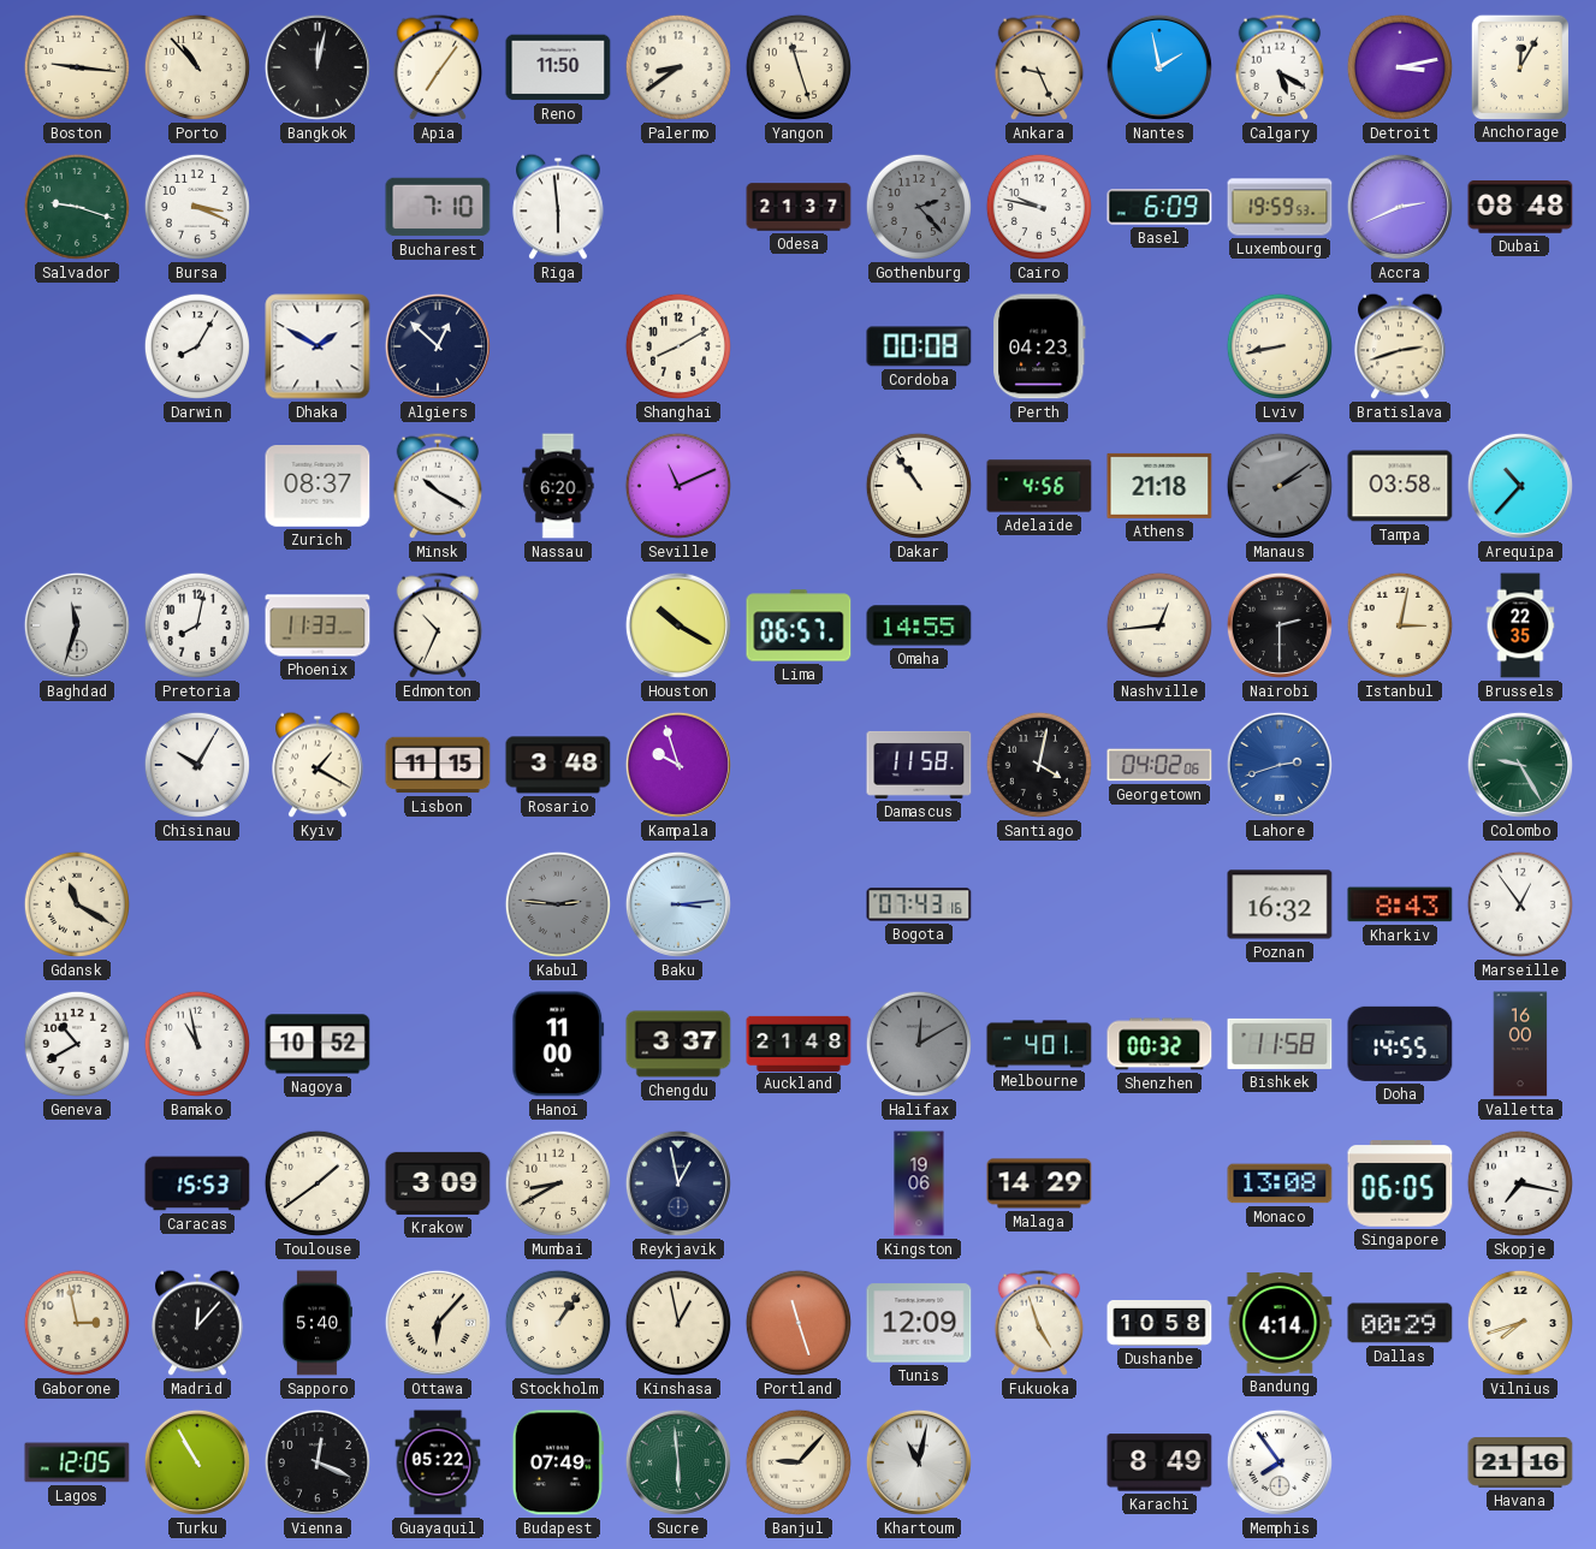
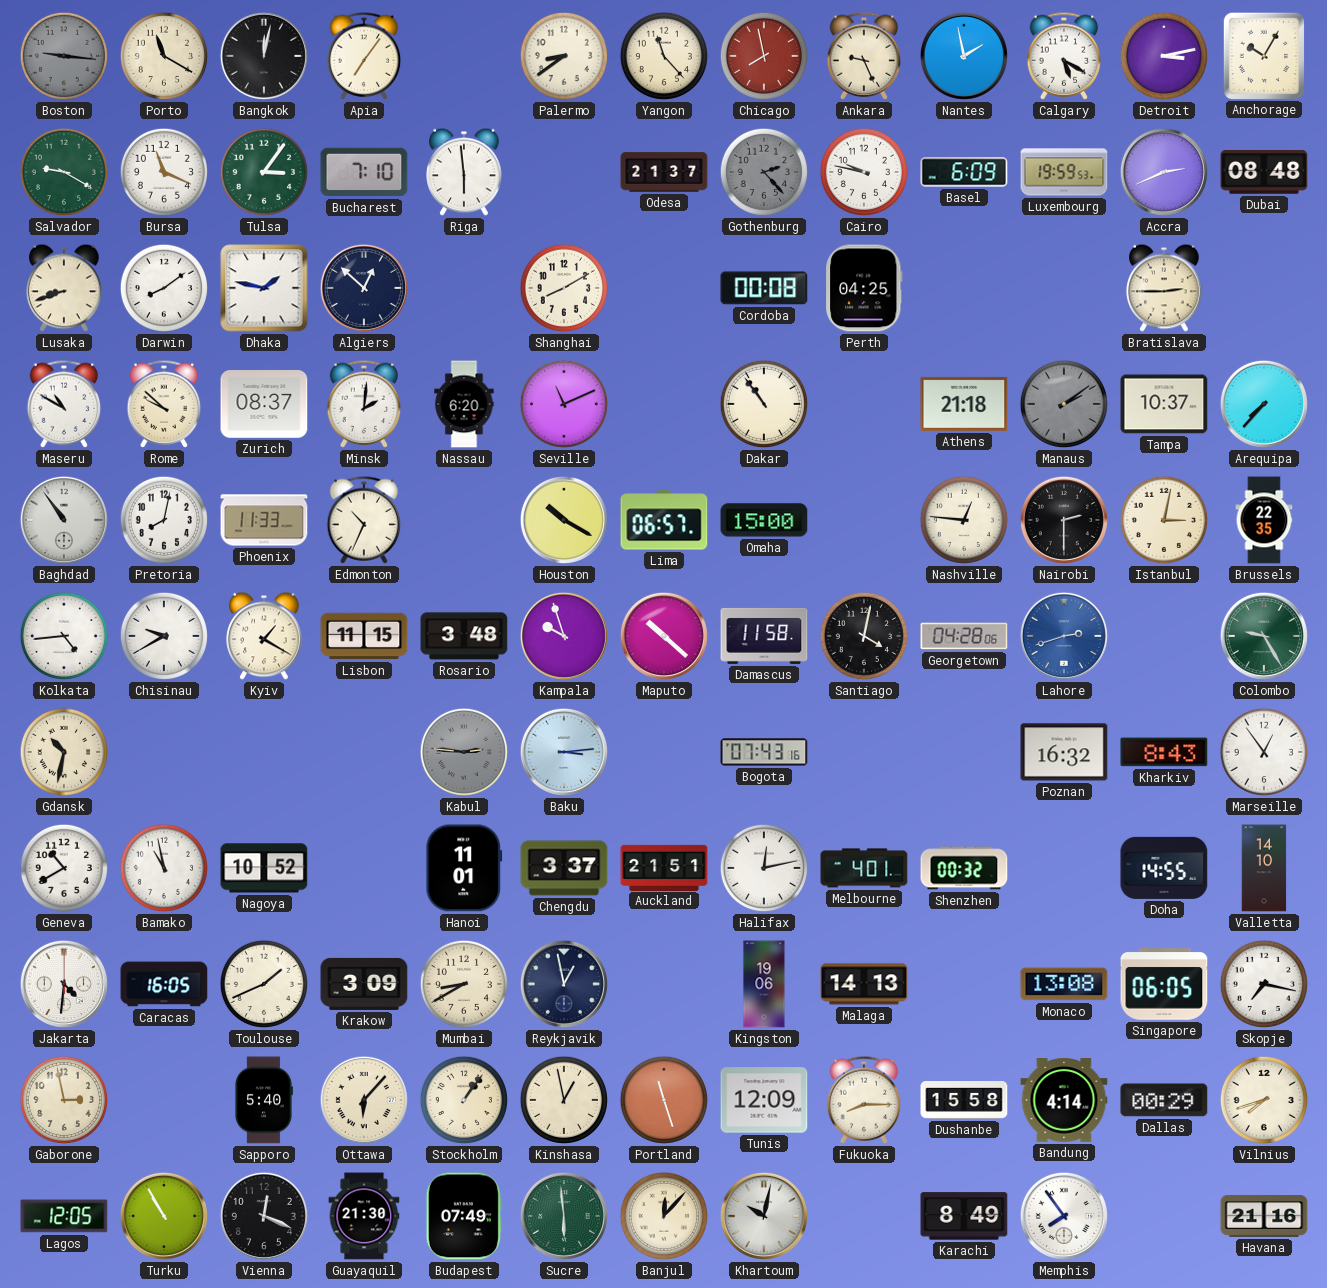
Boston dial: cream -> grey
Porto: 10:53 -> 11:20
Reno: 11:50 -> none
Yangon: 11:27 -> 11:23
Chicago: none -> 7:58
Anchorage: 12:05 -> 10:05
Salvador: 9:18 -> 9:20
Bursa: 3:19 -> 11:19
Tulsa: none -> 3:06
Lusaka: none -> 8:42
Darwin: 8:05 -> 8:09
Dhaka: 1:50 -> 1:47
Perth: 04:23 -> 04:25
Lviv: 8:43 -> none
Bratislava: 2:42 -> 2:45
Maseru: none -> 10:50
Rome: none -> 9:52
Minsk: 10:20 -> 2:01
Adelaide: 4:56 -> none
Tampa: 03:58 -> 10:37
Arequipa: 10:37 -> 7:37
Baghdad: 11:33 -> 10:54
Omaha: 14:55 -> 15:00
Nashville: 12:44 -> 12:46
Kolkata: none -> 4:44
Chisinau: 10:05 -> 9:40
Maputo: none -> 10:22
Georgetown: 04:02 -> 04:28
Gdansk: 11:20 -> 10:32
Hanoi: 11:00 -> 11:01
Auckland: 21:48 -> 21:51
Halifax: 12:10 -> 12:13
Halifax dial: grey -> white
Bishkek: 11:58 -> none
Valletta: 16:00 -> 14:10
Jakarta: none -> 4:31
Caracas: 15:53 -> 16:05
Toulouse: 1:39 -> 1:41
Malaga: 14:29 -> 14:13
Madrid: 12:07 -> none
Fukuoka: 4:57 -> 8:15
Dushanbe: 10:58 -> 15:58
Guayaquil: 05:22 -> 21:30
Banjul: 9:07 -> 12:07
Khartoum: 11:02 -> 10:02
